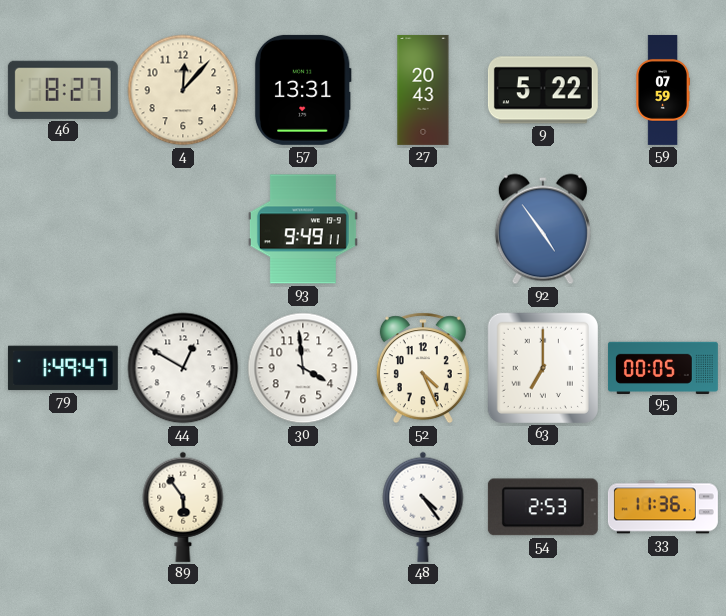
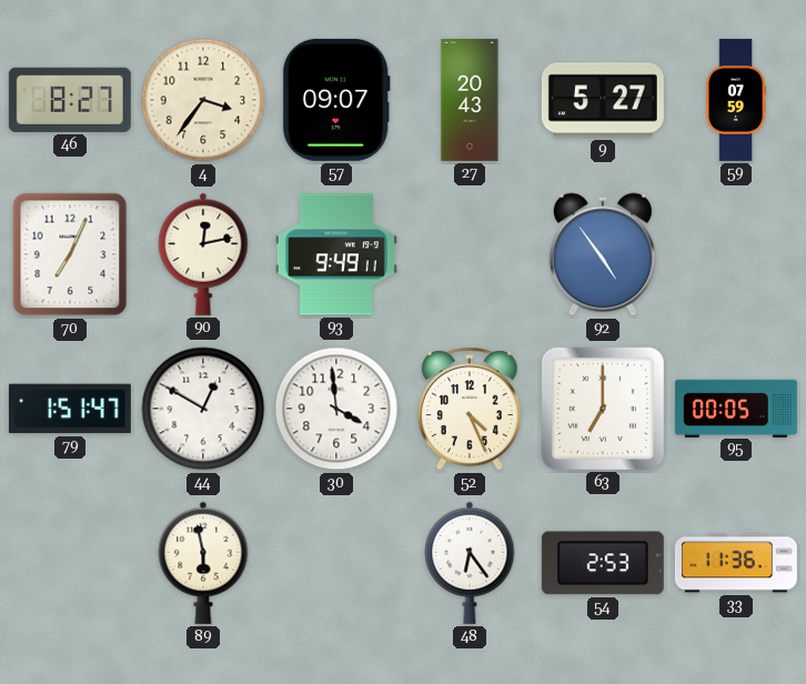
4: 12:07 -> 3:36
57: 13:31 -> 09:07
9: 5:22 -> 5:27
70: none -> 7:04
90: none -> 12:13
79: 1:49 -> 1:51
89: 5:54 -> 5:58
48: 4:24 -> 6:24
